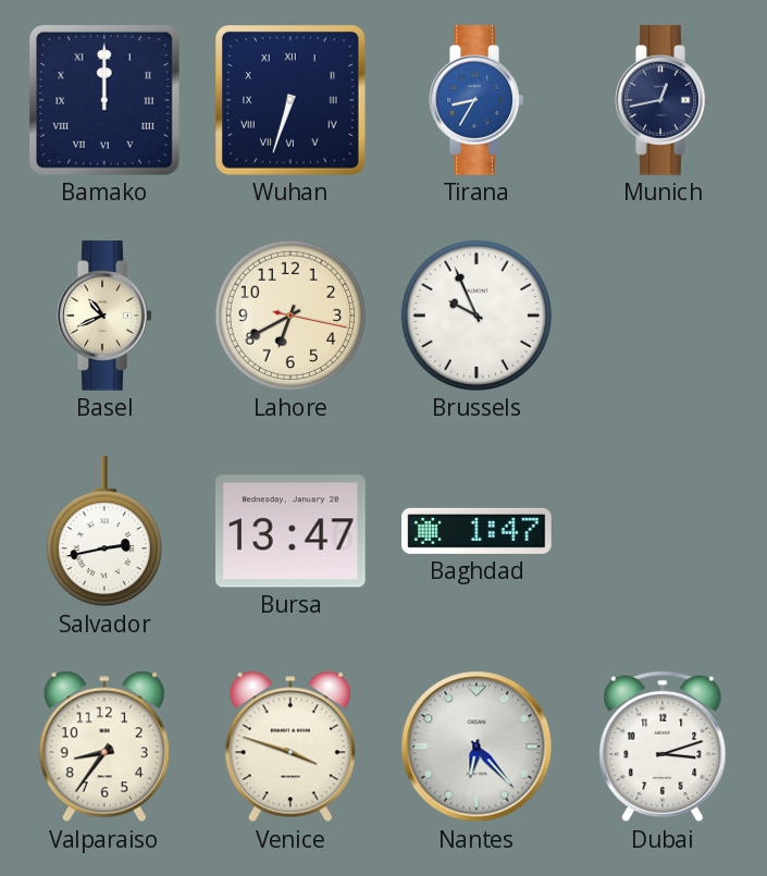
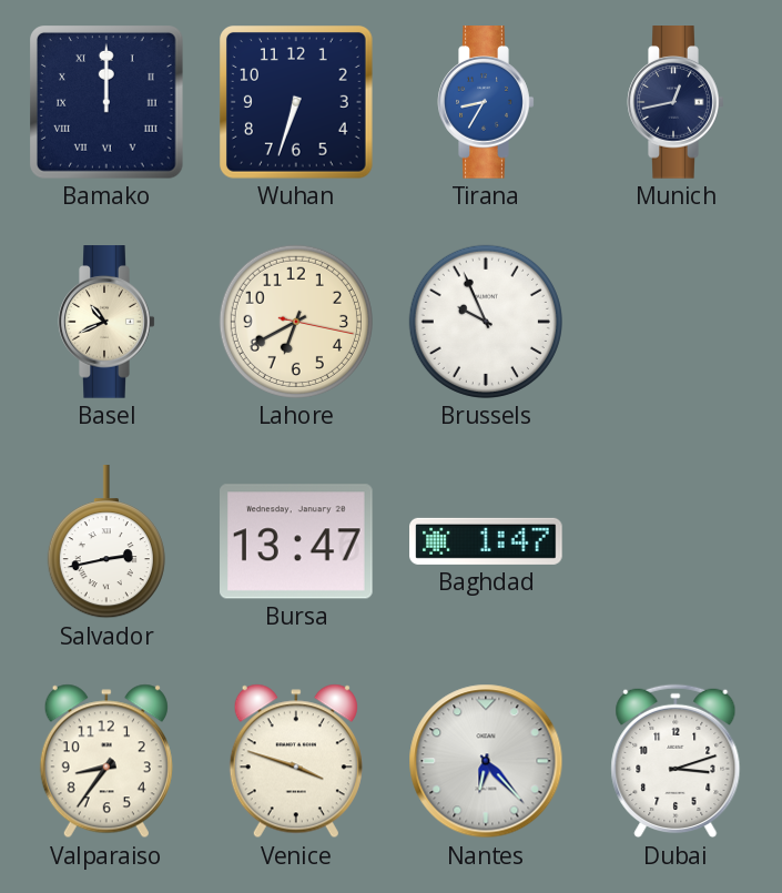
Wuhan numerals: Roman -> Arabic
